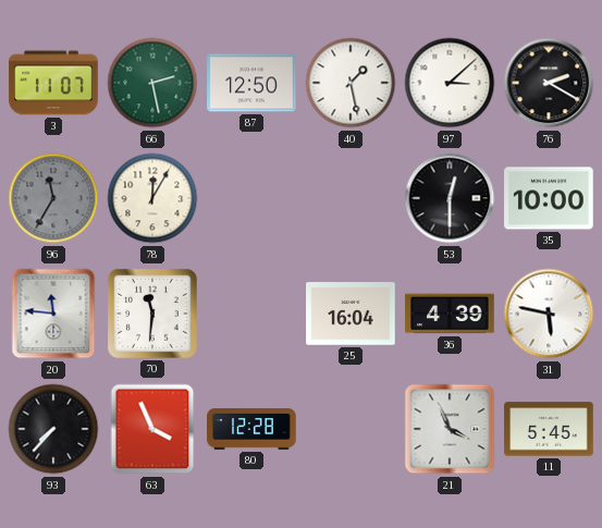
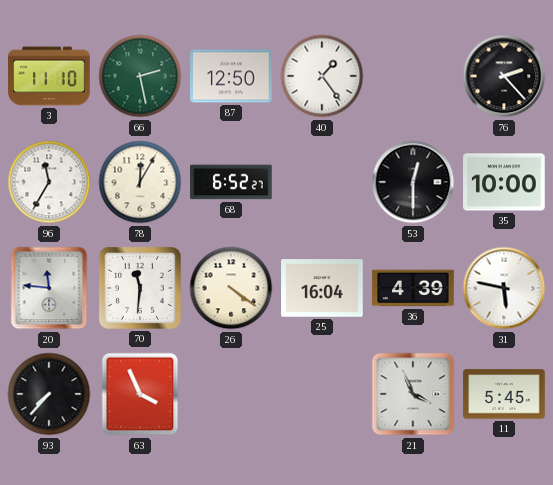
3: 11:07 -> 11:10
40: 1:28 -> 1:24
97: 3:08 -> none
76: 2:20 -> 2:23
96 dial: grey -> white
68: none -> 6:52
26: none -> 4:21
80: 12:28 -> none
